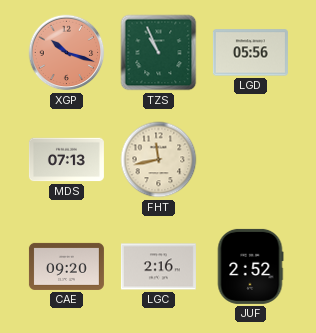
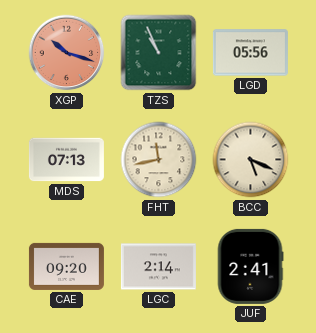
BCC: none -> 5:19
LGC: 2:16 -> 2:14
JUF: 2:52 -> 2:41
